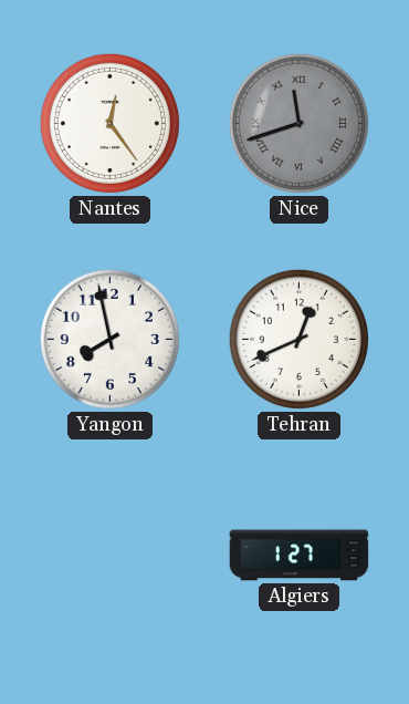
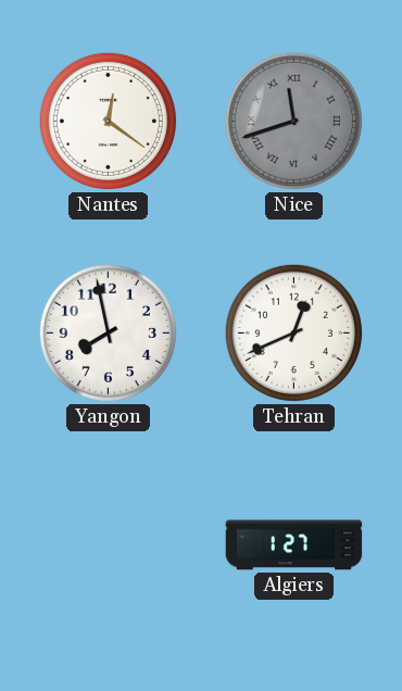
Nantes: 12:24 -> 12:21
